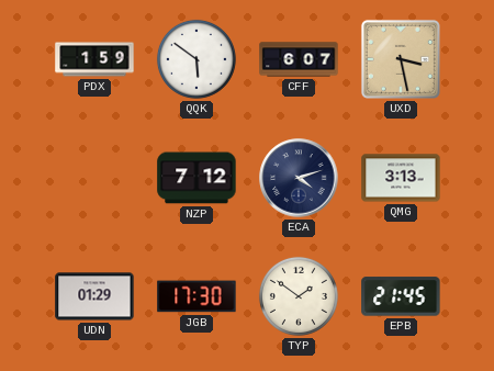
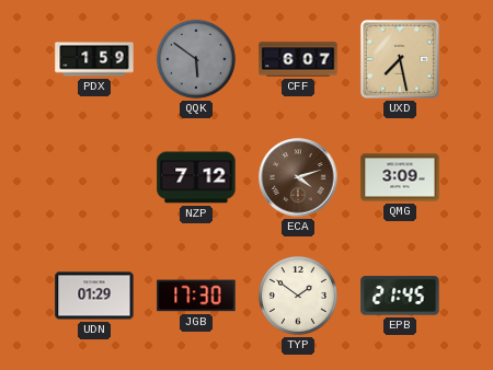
QQK dial: white -> grey
UXD: 3:28 -> 7:28
ECA dial: navy -> brown
QMG: 3:13 -> 3:09
